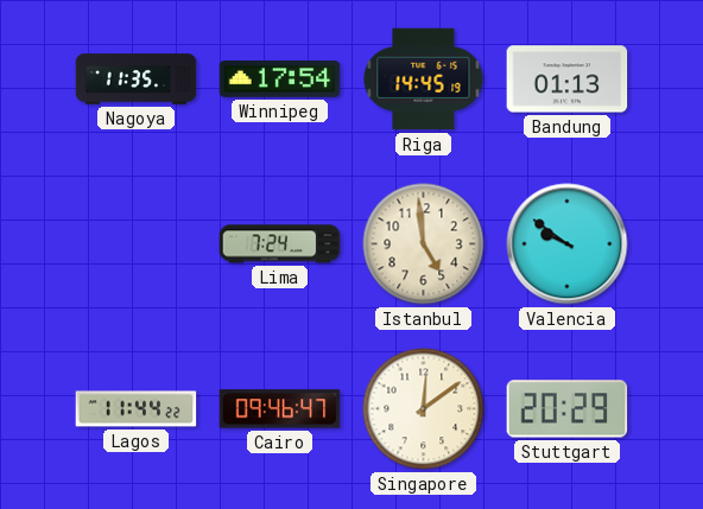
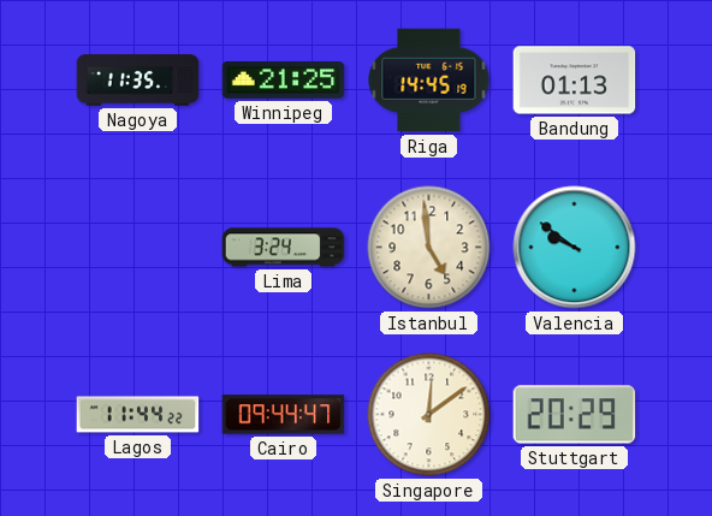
Winnipeg: 17:54 -> 21:25
Lima: 7:24 -> 3:24
Cairo: 09:46 -> 09:44
